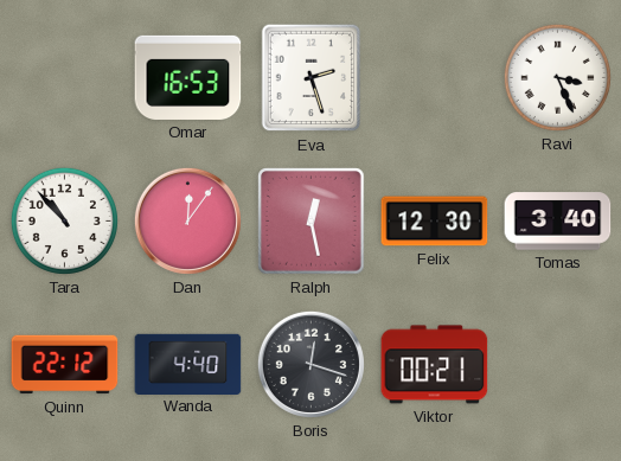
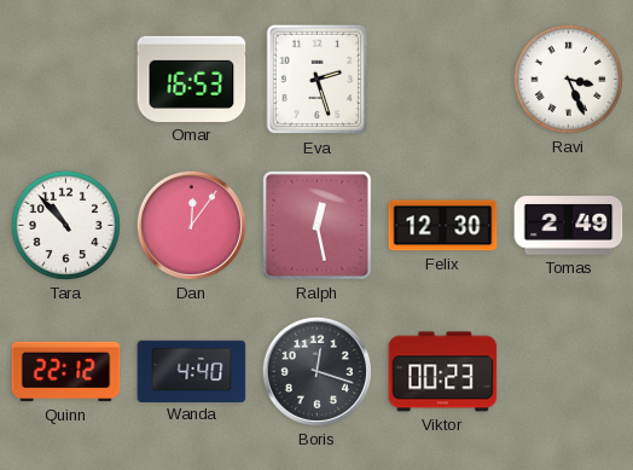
Tomas: 3:40 -> 2:49
Viktor: 00:21 -> 00:23
